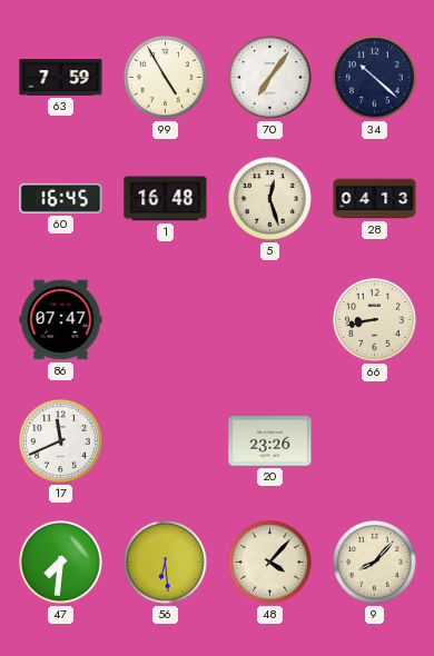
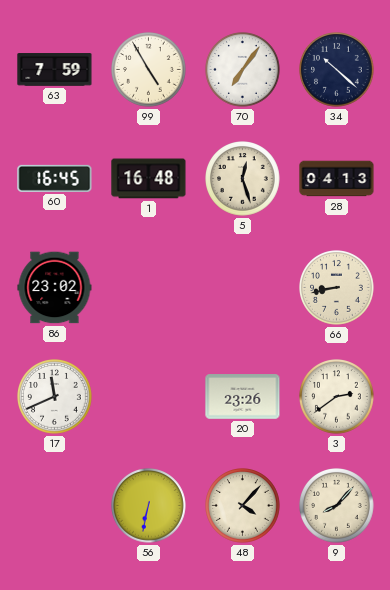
86: 07:47 -> 23:02
3: none -> 2:39
47: 7:31 -> none
56: 6:29 -> 6:32
